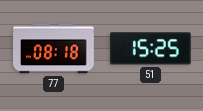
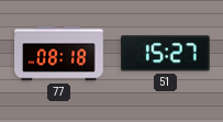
51: 15:25 -> 15:27
